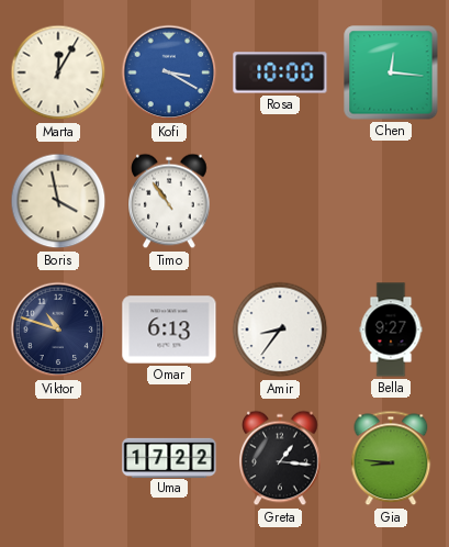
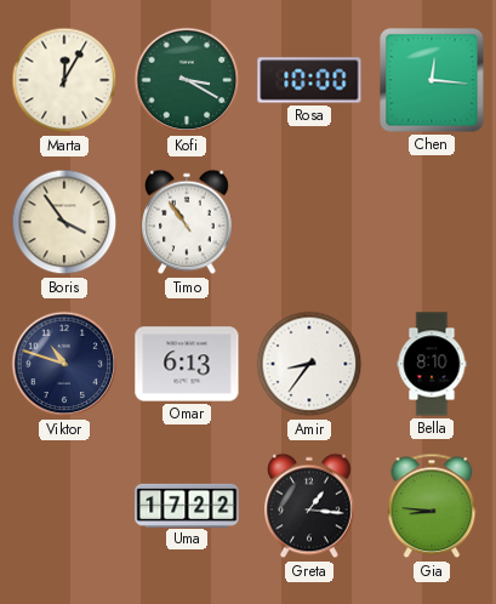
Kofi dial: blue -> green
Boris: 3:58 -> 3:54
Bella: 9:27 -> 8:10
